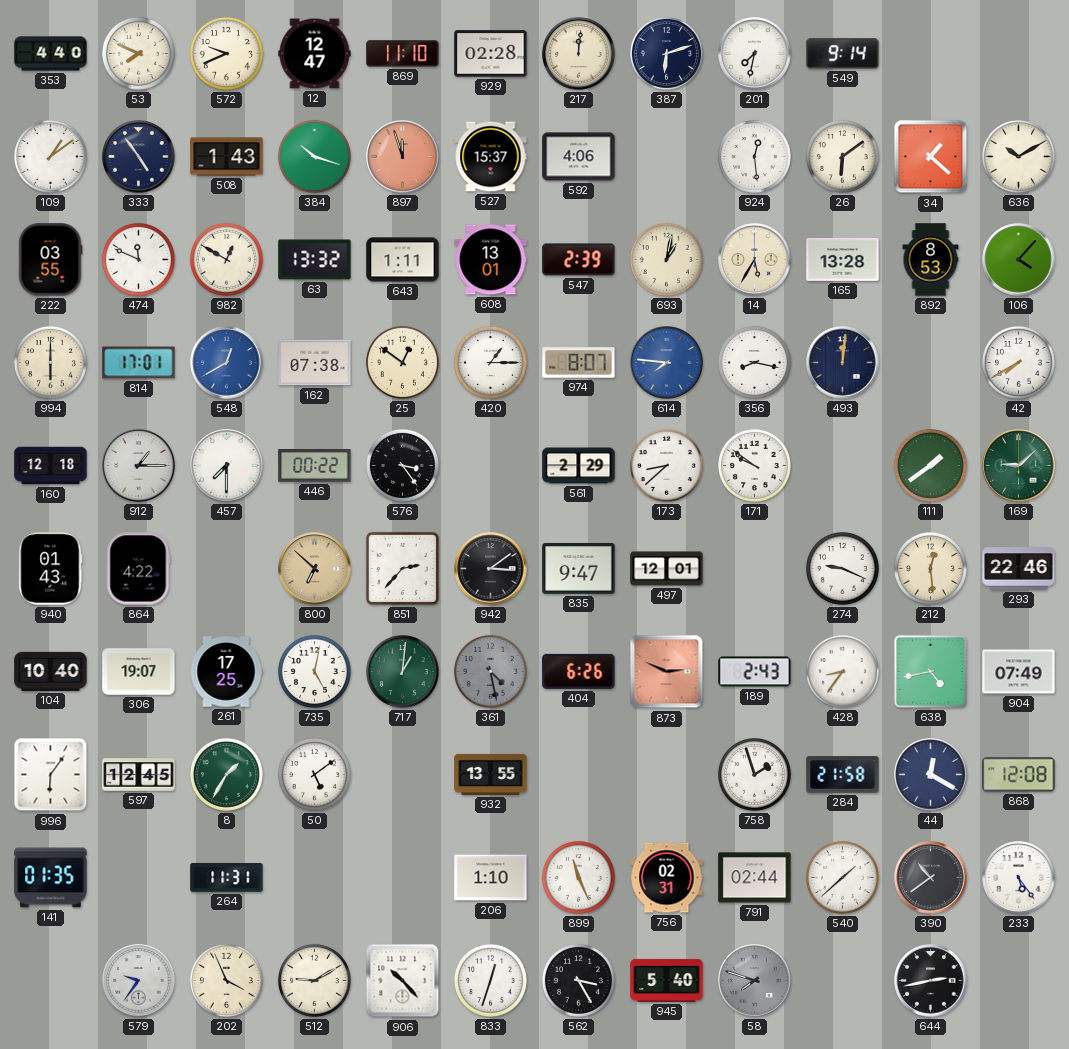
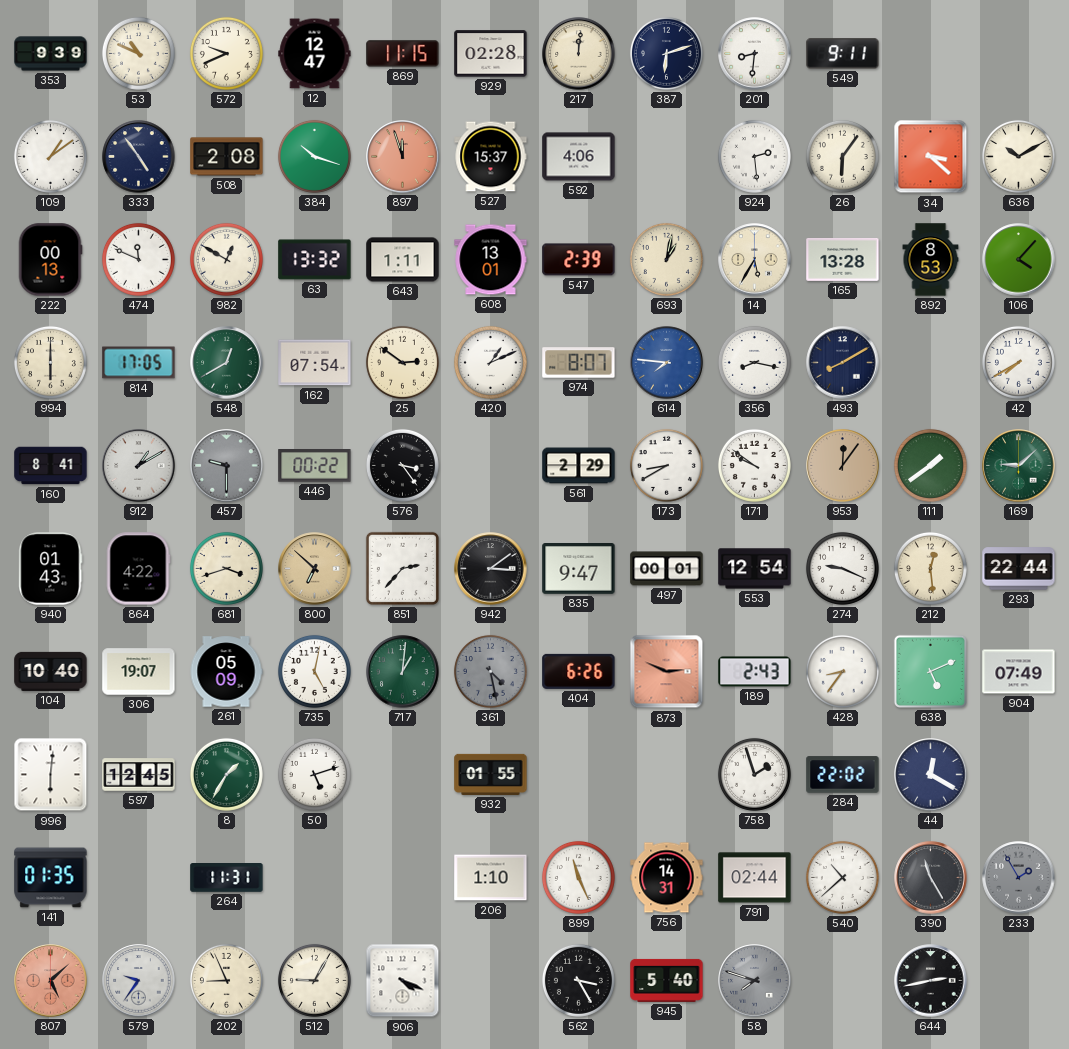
353: 4:40 -> 9:39
53: 7:49 -> 10:49
869: 11:10 -> 11:15
201: 7:32 -> 8:31
549: 9:14 -> 9:11
508: 1:43 -> 2:08
924: 12:29 -> 2:29
26: 6:09 -> 6:06
34: 1:22 -> 3:22
222: 03:55 -> 00:13
814: 17:01 -> 17:05
548 dial: blue -> green
162: 07:38 -> 07:54
25: 12:51 -> 2:51
420: 1:15 -> 1:11
493: 12:01 -> 8:10
160: 12:18 -> 8:41
912: 1:15 -> 1:10
457: 7:30 -> 9:30
457 dial: white -> grey
173: 8:38 -> 8:40
953: none -> 12:06
681: none -> 3:42
497: 12:01 -> 00:01
553: none -> 12:54
293: 22:46 -> 22:44
261: 17:25 -> 05:09
638: 4:43 -> 5:11
996: 6:06 -> 6:01
50: 5:09 -> 5:12
932: 13:55 -> 01:55
284: 21:58 -> 22:02
868: 12:08 -> none
756: 02:31 -> 14:31
540: 1:38 -> 10:38
390: 10:39 -> 11:25
233: 5:24 -> 1:55
233 dial: white -> grey
807: none -> 5:08
202: 3:56 -> 8:56
512: 9:10 -> 9:05
906: 10:23 -> 4:19
833: 12:33 -> none
